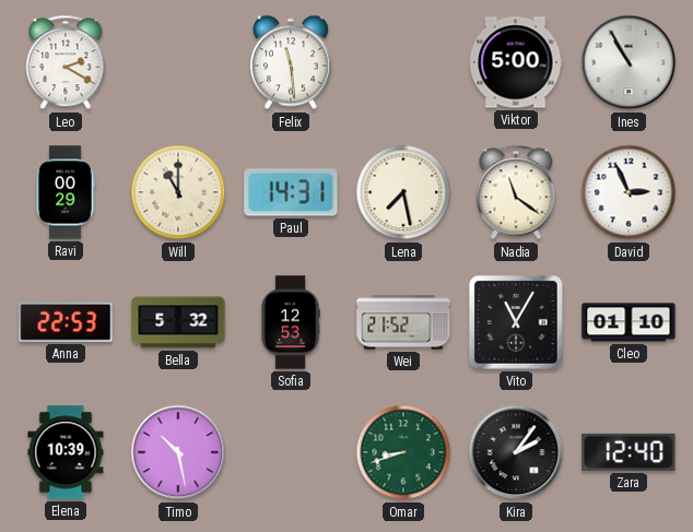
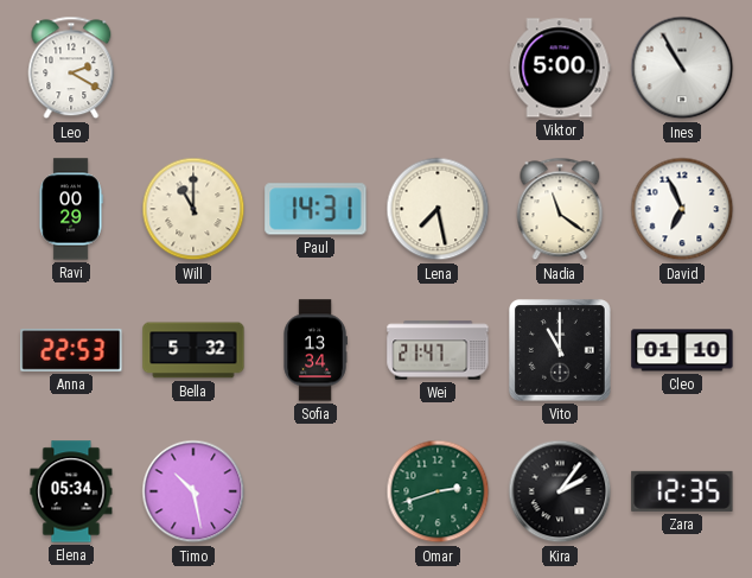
Felix: 11:29 -> none
David: 2:56 -> 6:56
Sofia: 12:53 -> 13:34
Wei: 21:52 -> 21:47
Vito: 11:05 -> 11:00
Elena: 10:39 -> 05:34
Omar: 8:42 -> 2:42
Zara: 12:40 -> 12:35
